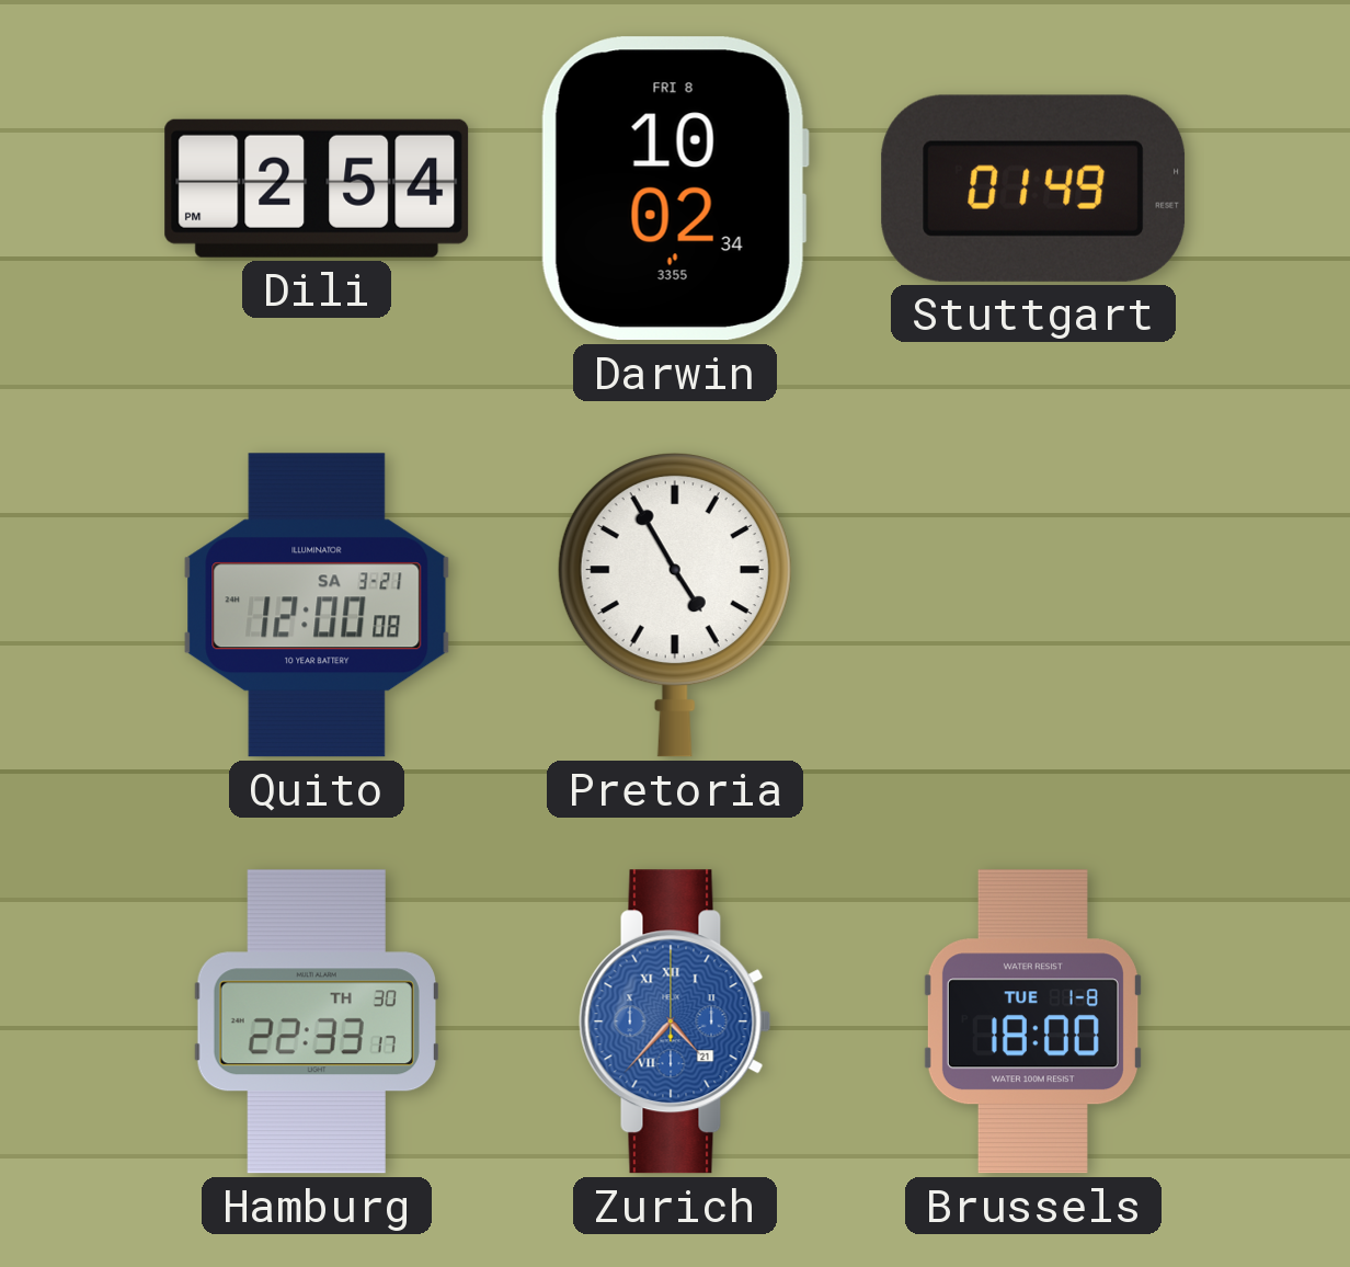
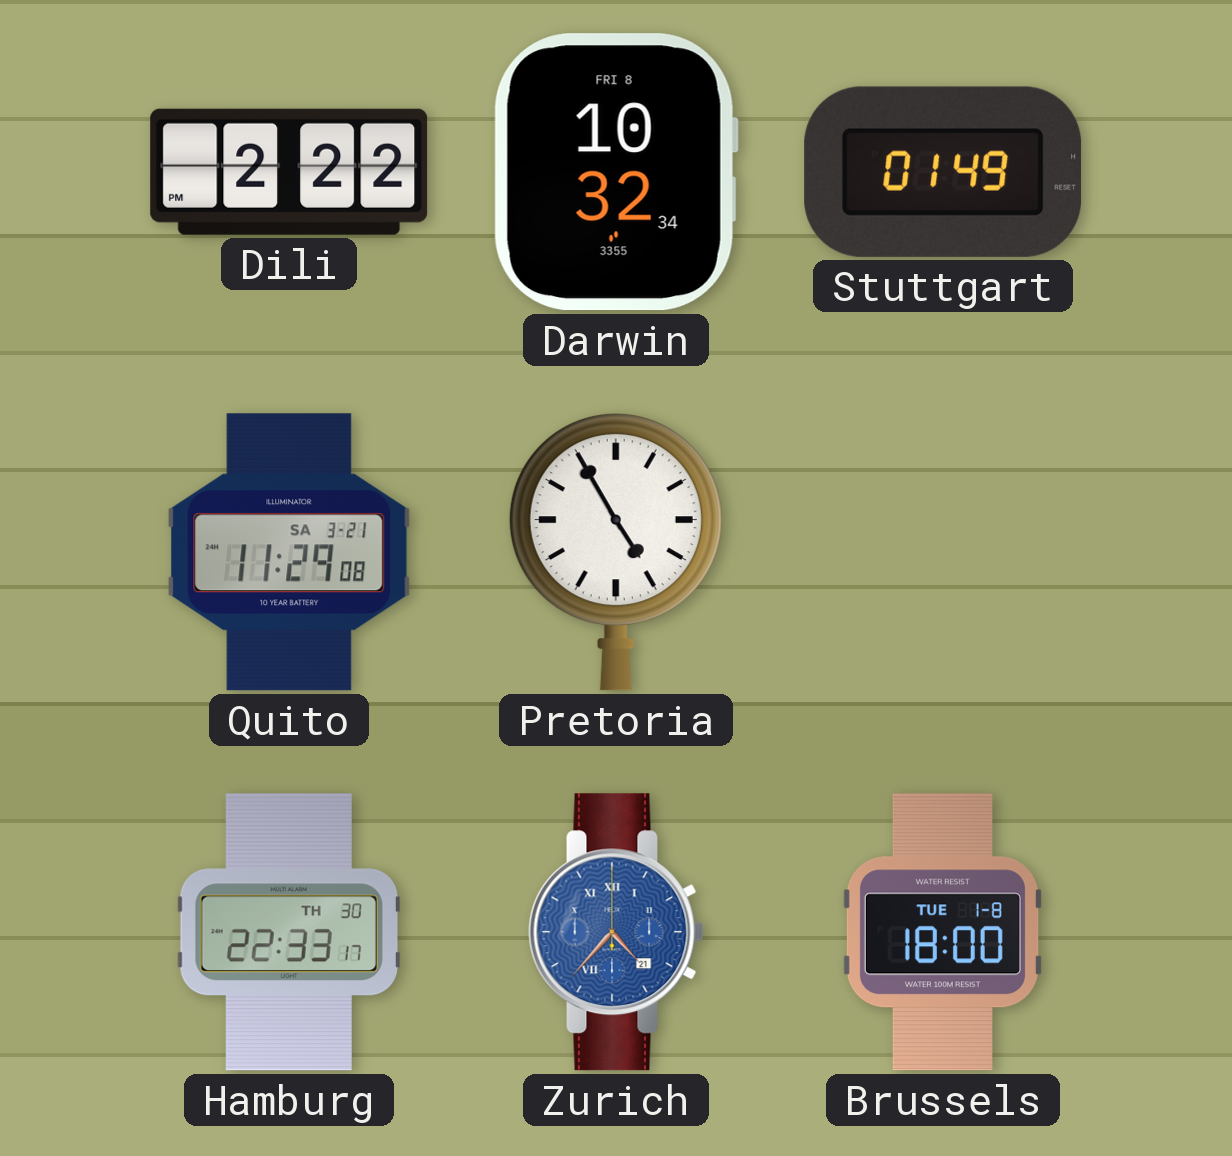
Dili: 2:54 -> 2:22
Darwin: 10:02 -> 10:32
Quito: 12:00 -> 11:29
